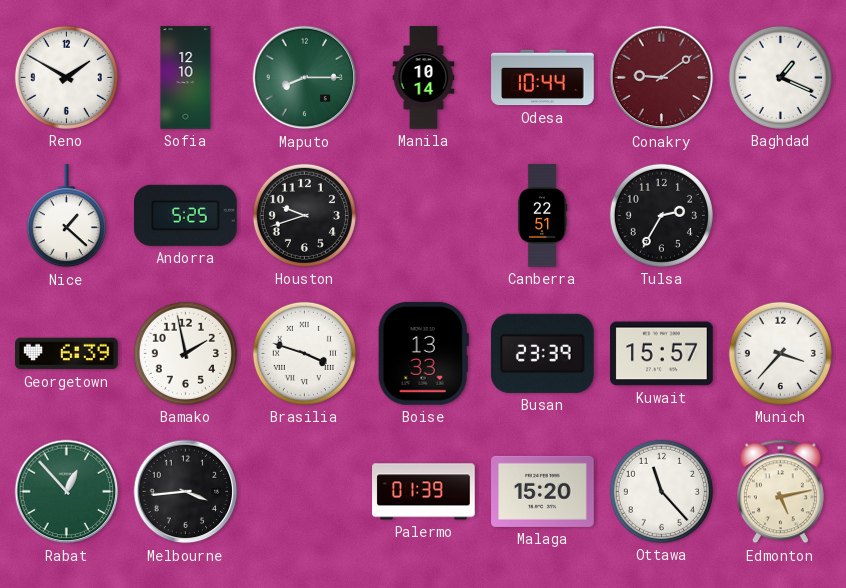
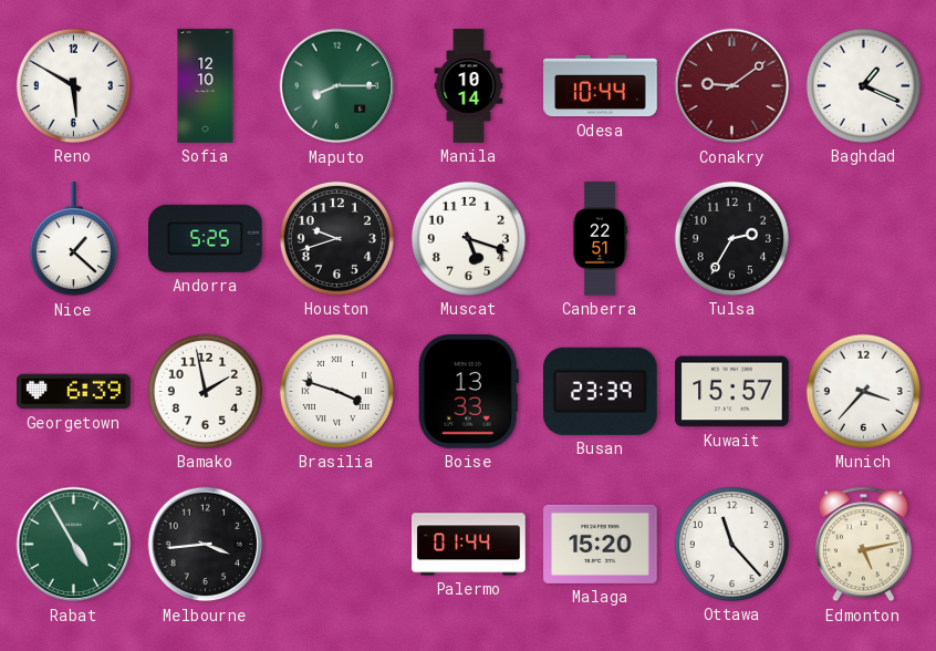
Reno: 1:50 -> 5:50
Muscat: none -> 5:18
Rabat: 12:53 -> 4:55
Palermo: 01:39 -> 01:44
